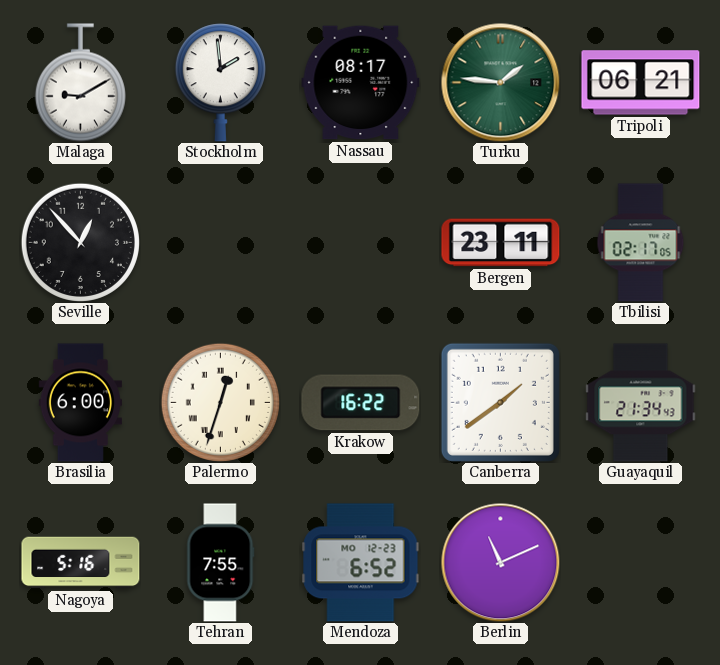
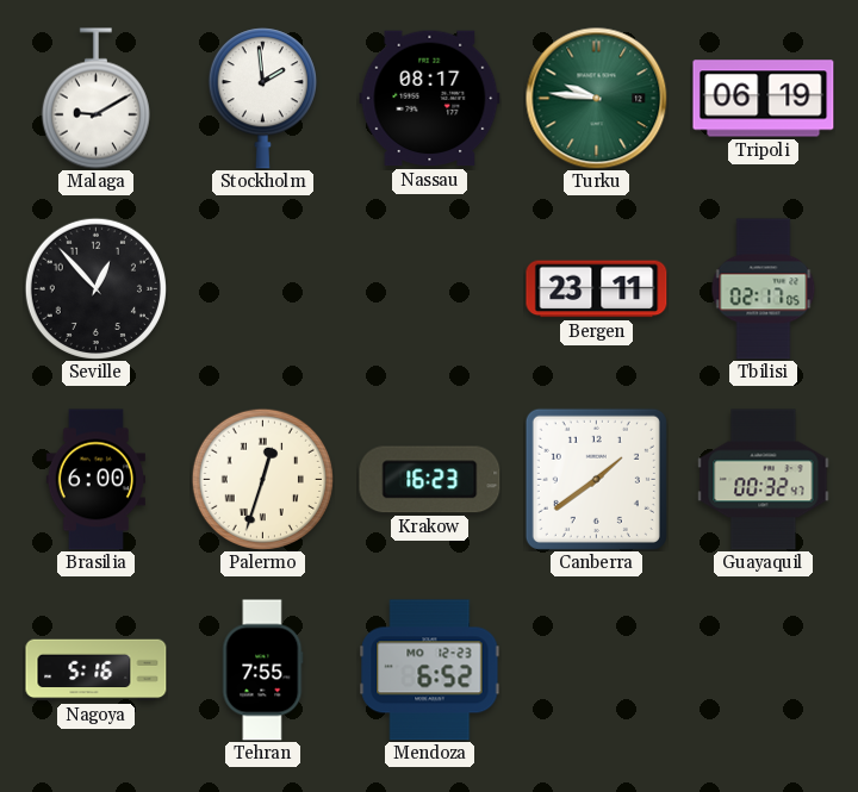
Turku: 1:46 -> 9:46
Tripoli: 06:21 -> 06:19
Krakow: 16:22 -> 16:23
Guayaquil: 21:34 -> 00:32
Berlin: 11:11 -> none
